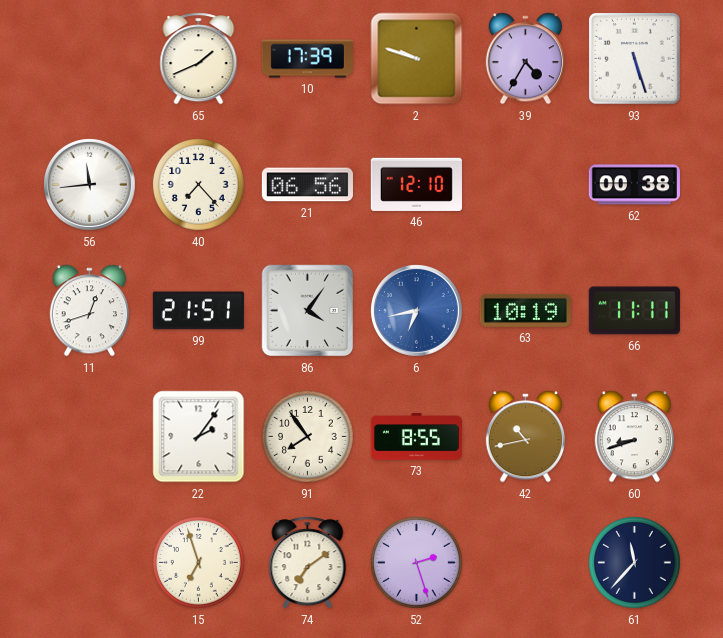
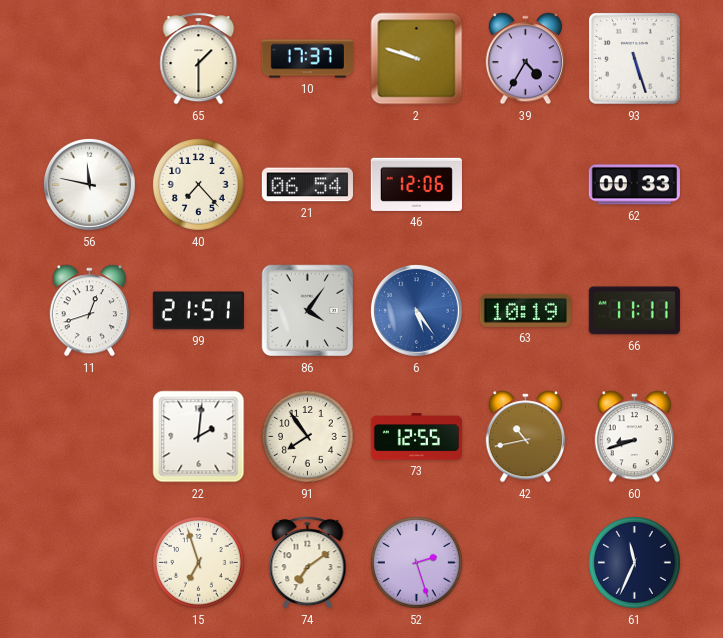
65: 1:41 -> 1:30
10: 17:39 -> 17:37
56: 11:44 -> 11:47
21: 06:56 -> 06:54
46: 12:10 -> 12:06
62: 00:38 -> 00:33
6: 6:43 -> 5:24
22: 2:06 -> 2:01
73: 8:55 -> 12:55
61: 11:37 -> 11:34
